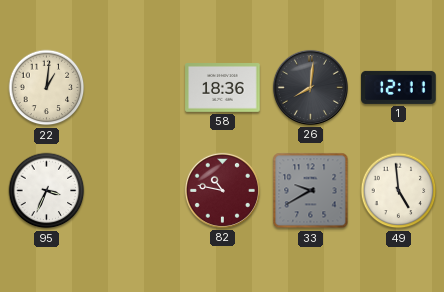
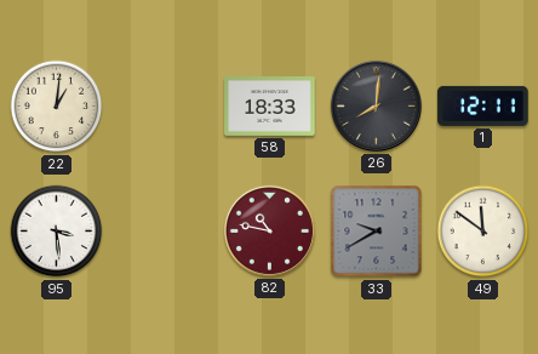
58: 18:36 -> 18:33
95: 3:34 -> 3:29
49: 4:59 -> 11:51
